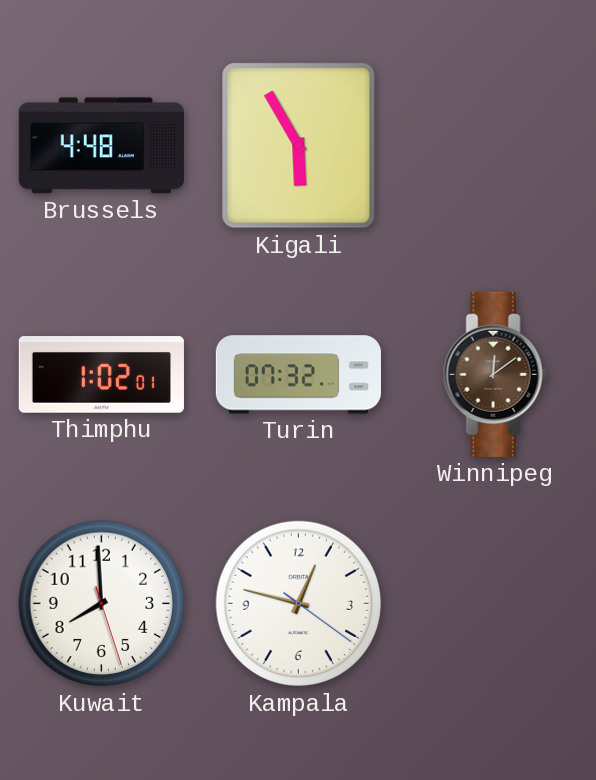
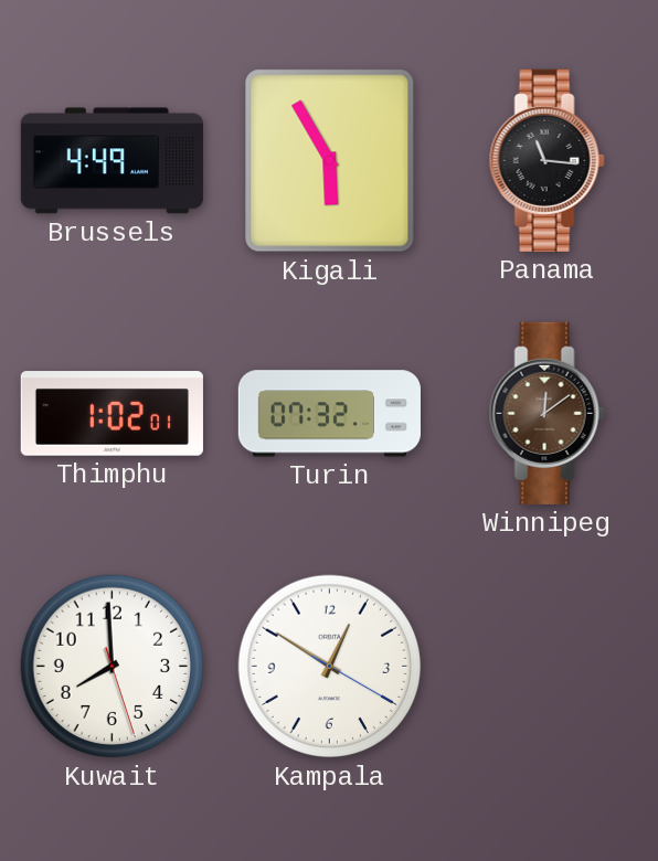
Brussels: 4:48 -> 4:49
Panama: none -> 11:16
Kampala: 12:47 -> 12:50
